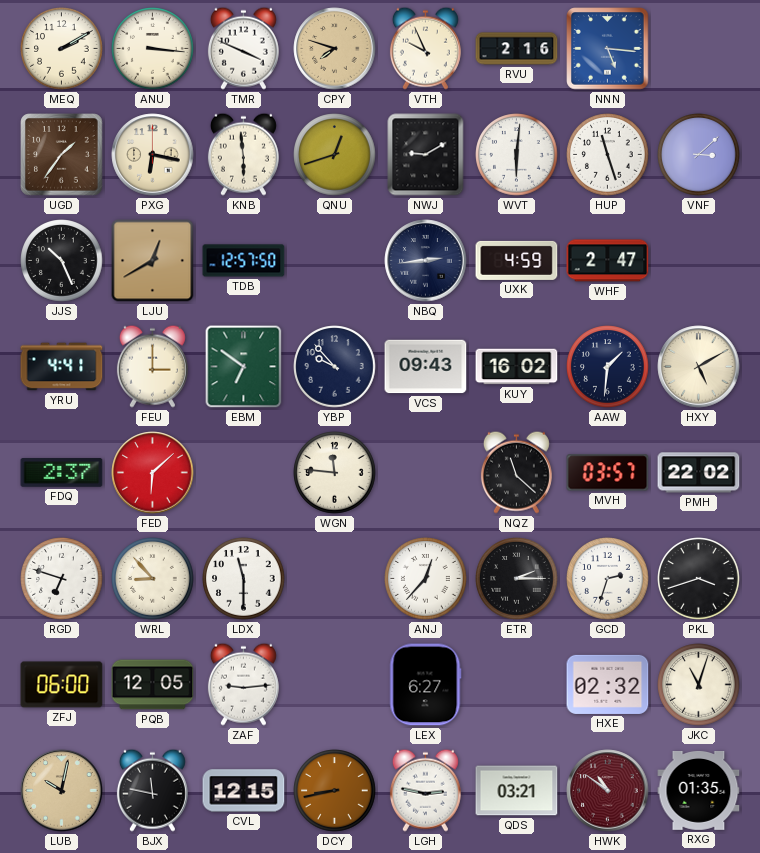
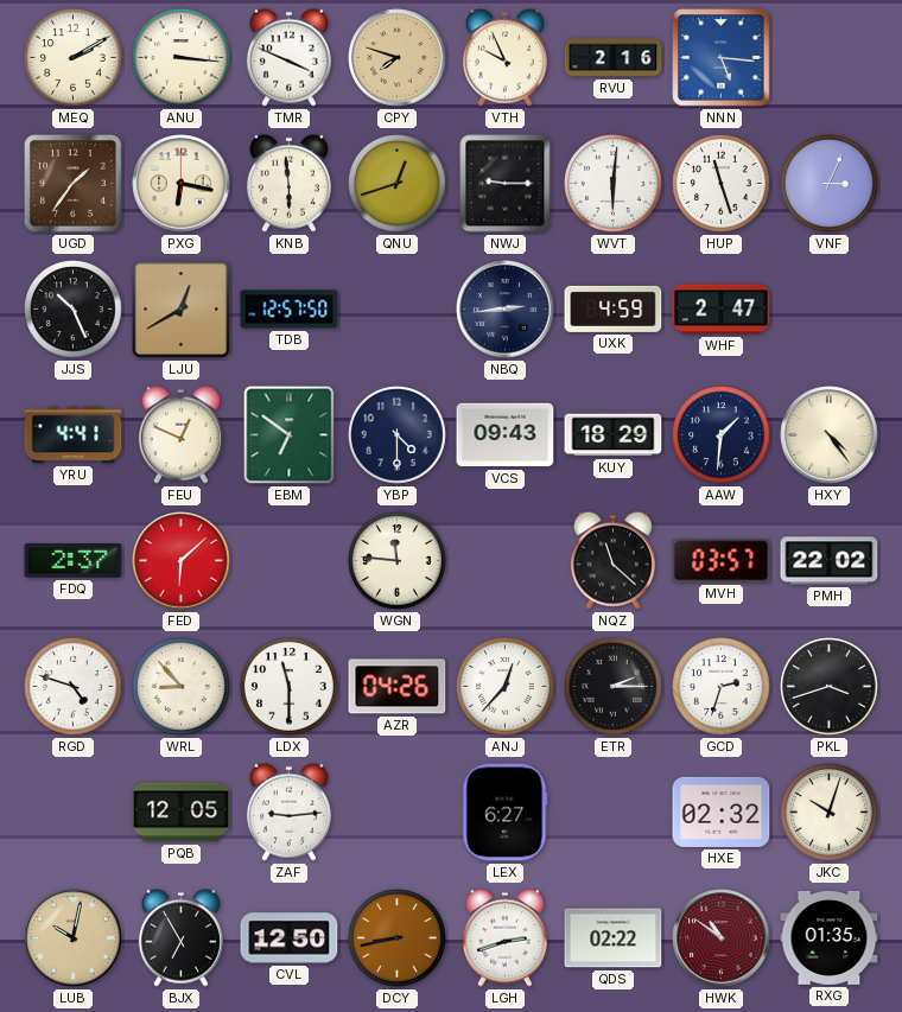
NWJ: 9:10 -> 9:15
VNF: 3:08 -> 3:04
FEU: 3:00 -> 12:49
YBP: 9:53 -> 4:30
KUY: 16:02 -> 18:29
HXY: 5:10 -> 4:24
RGD: 6:48 -> 4:48
AZR: none -> 04:26
ZFJ: 06:00 -> none
JKC: 11:03 -> 10:03
BJX: 11:47 -> 6:55
CVL: 12:15 -> 12:50
LGH: 2:47 -> 2:42
QDS: 03:21 -> 02:22
